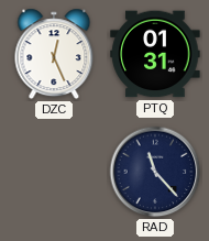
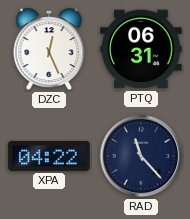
PTQ: 01:31 -> 06:31
XPA: none -> 04:22
